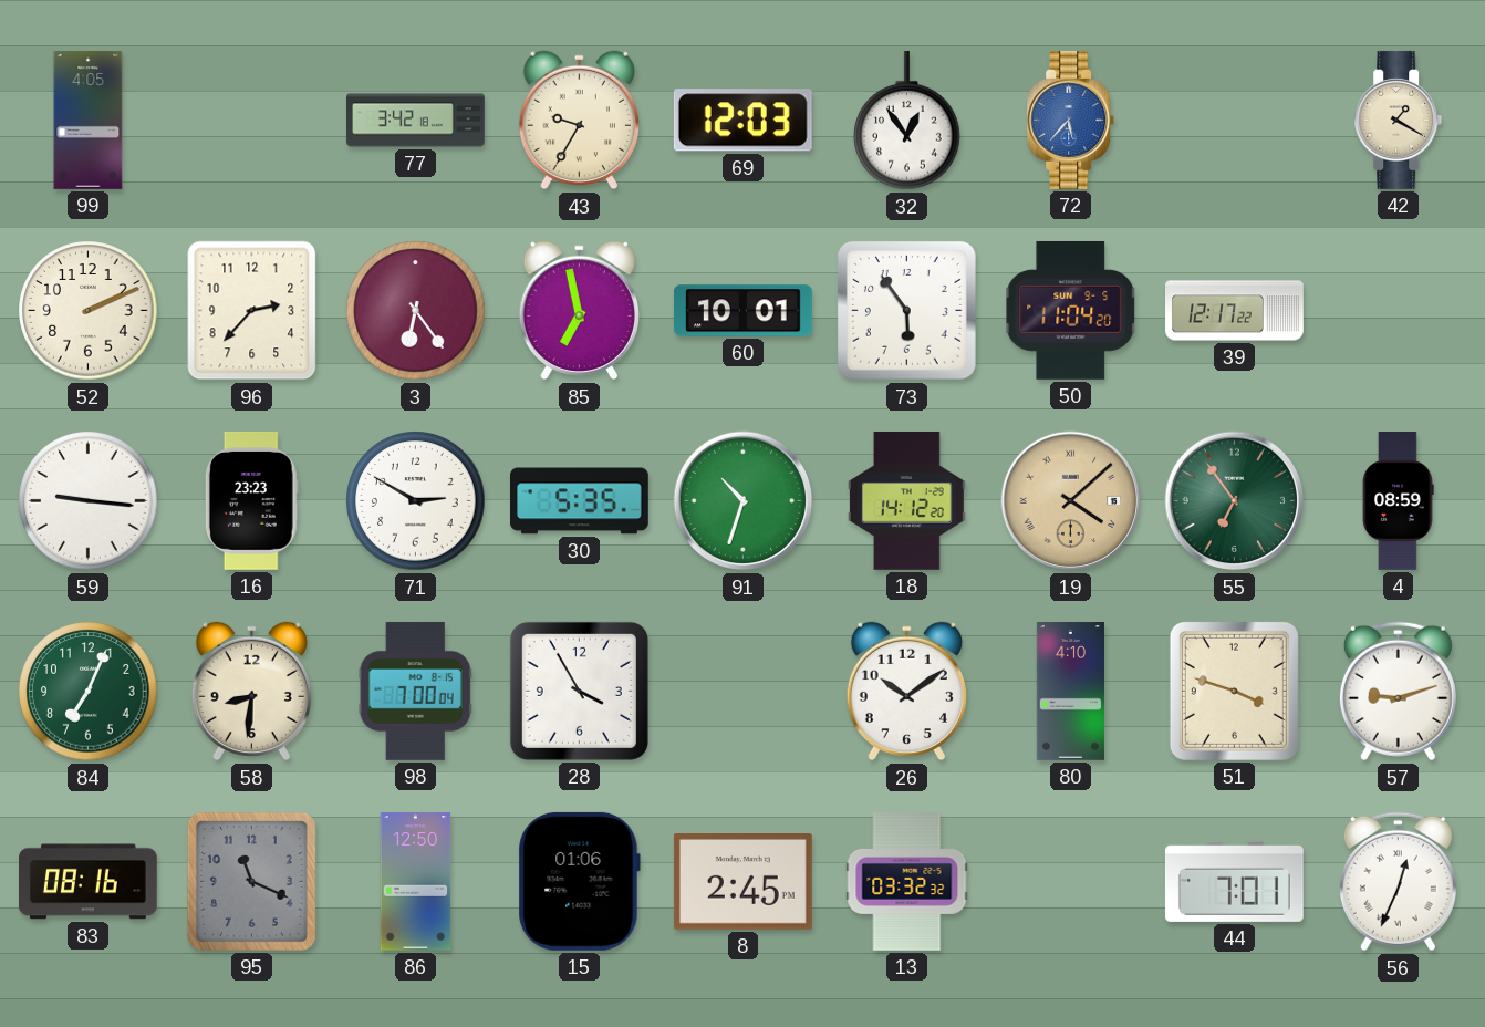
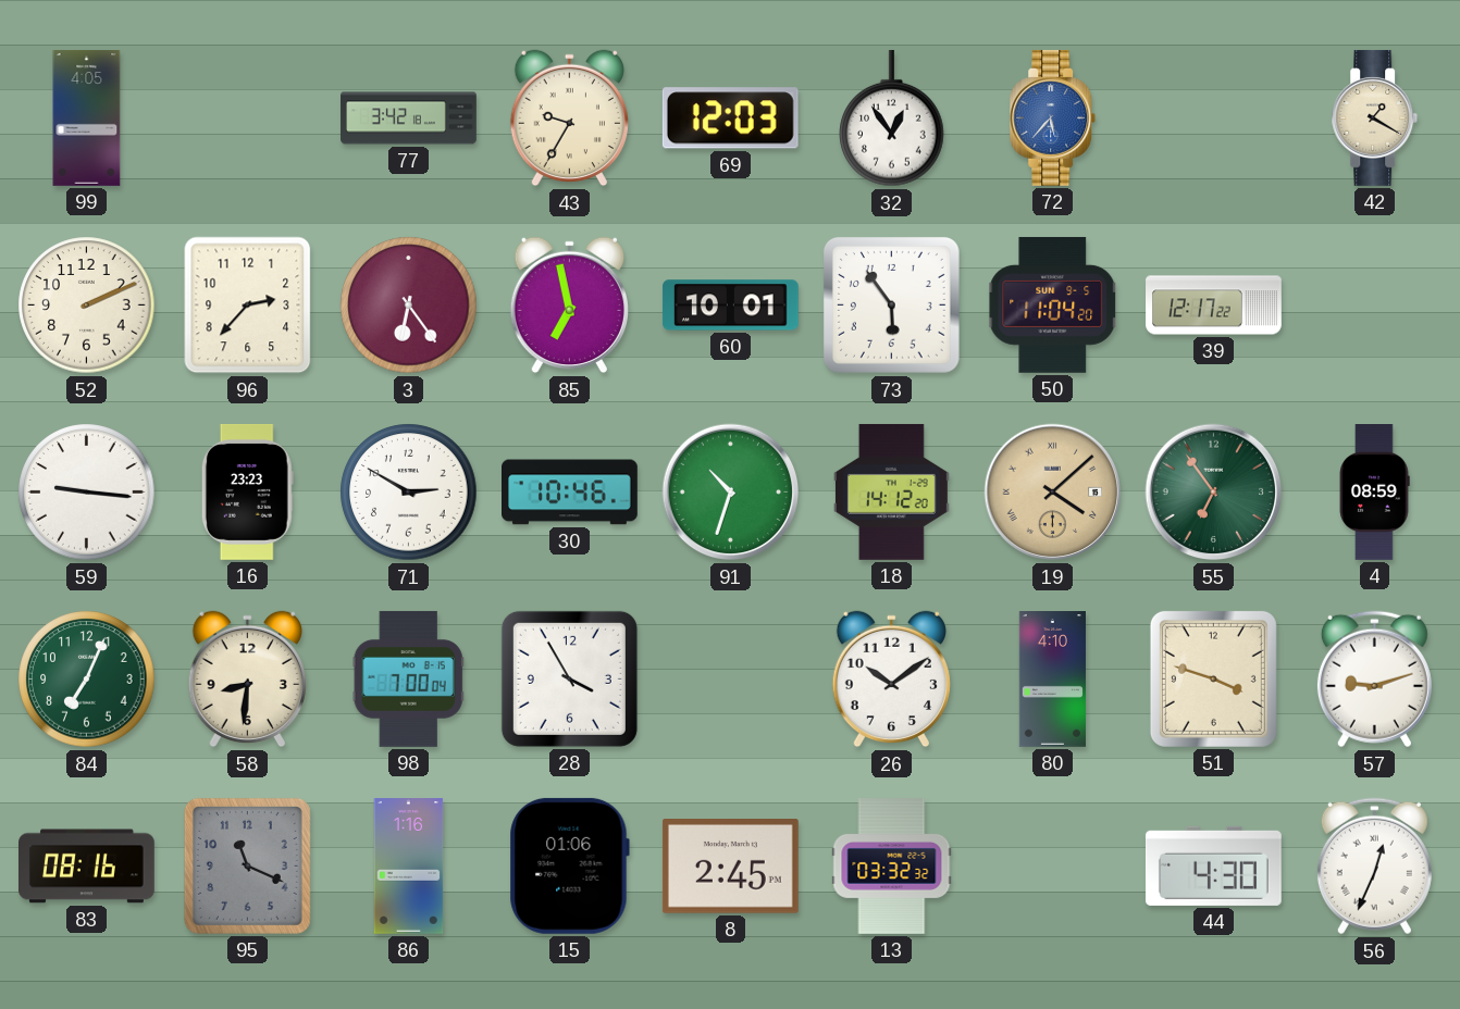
30: 5:35 -> 10:46
86: 12:50 -> 1:16
44: 7:01 -> 4:30
